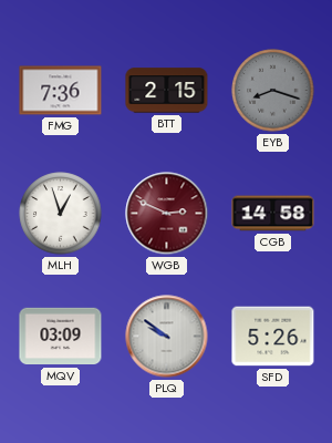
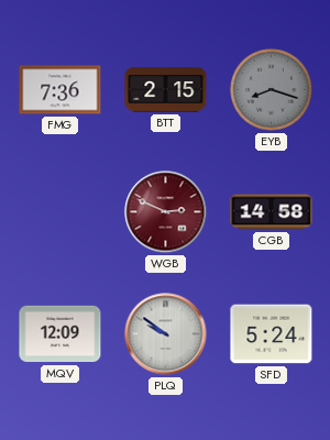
MLH: 12:57 -> none
MQV: 03:09 -> 12:09
SFD: 5:26 -> 5:24
